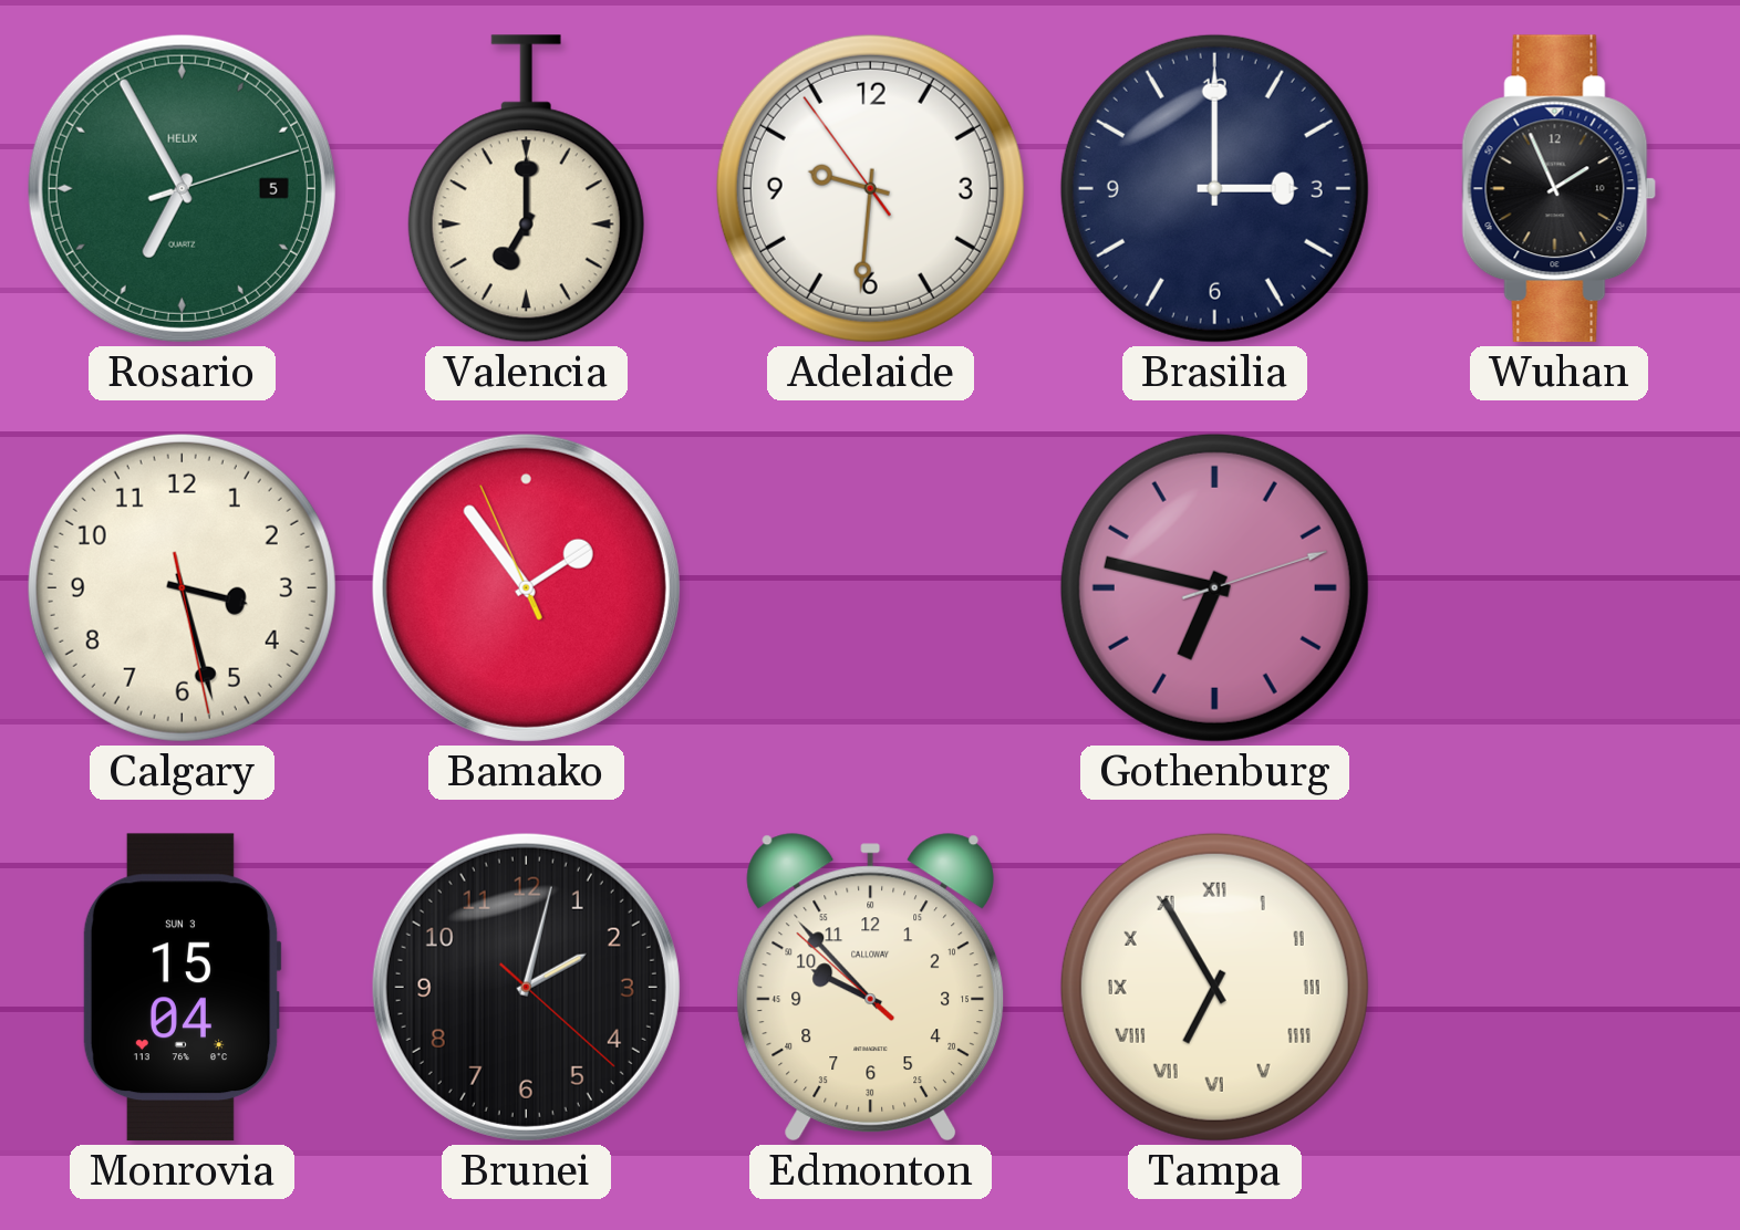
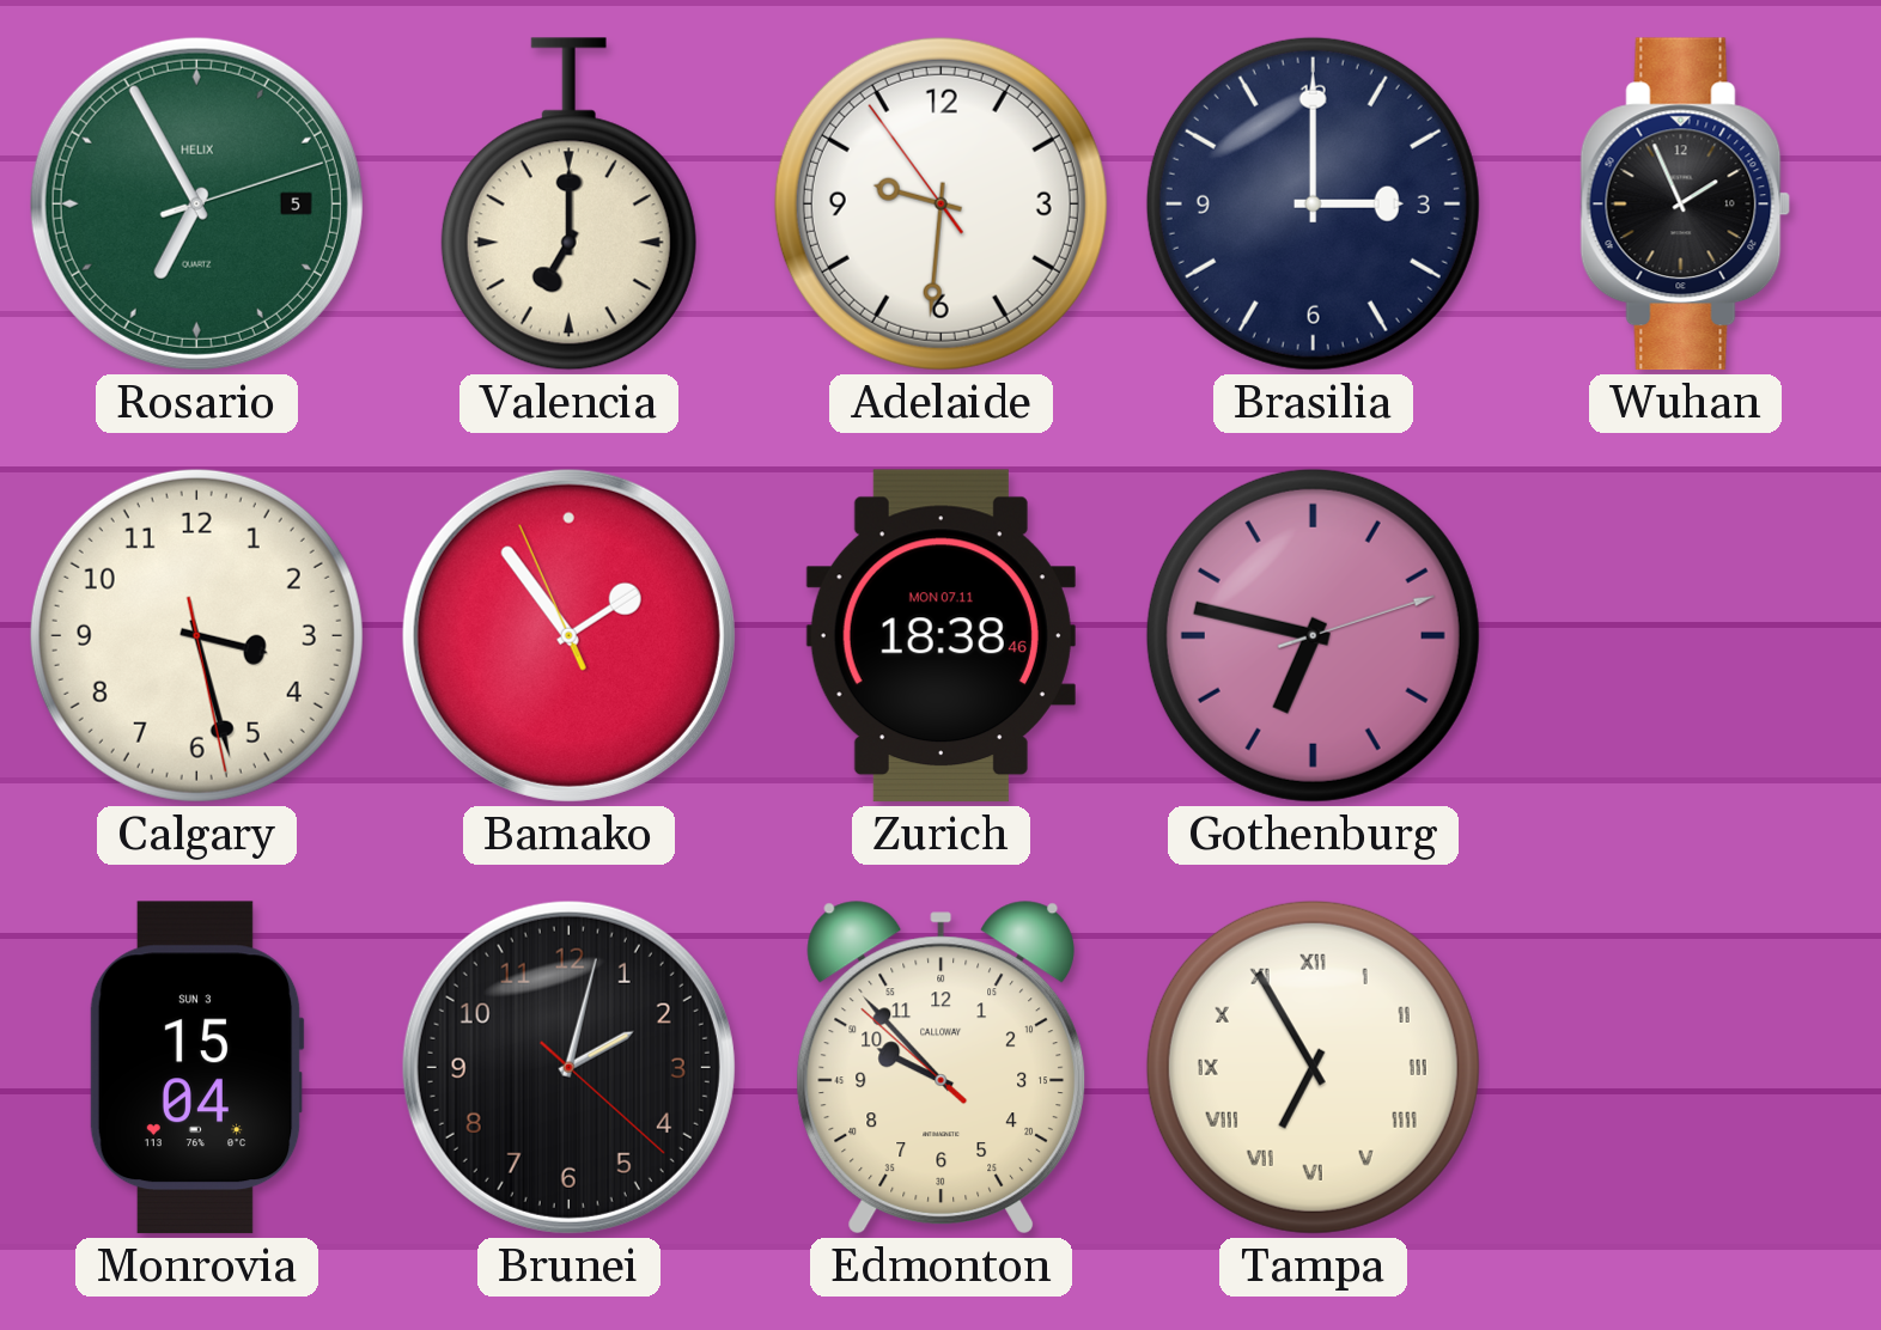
Zurich: none -> 18:38
